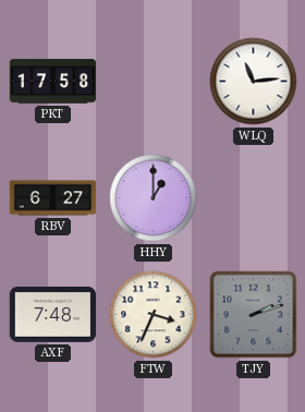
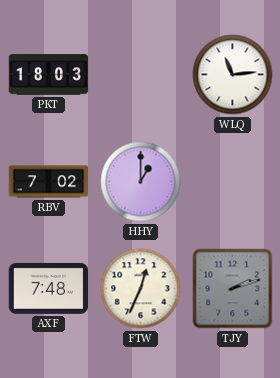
PKT: 17:58 -> 18:03
RBV: 6:27 -> 7:02
FTW: 3:34 -> 12:34
